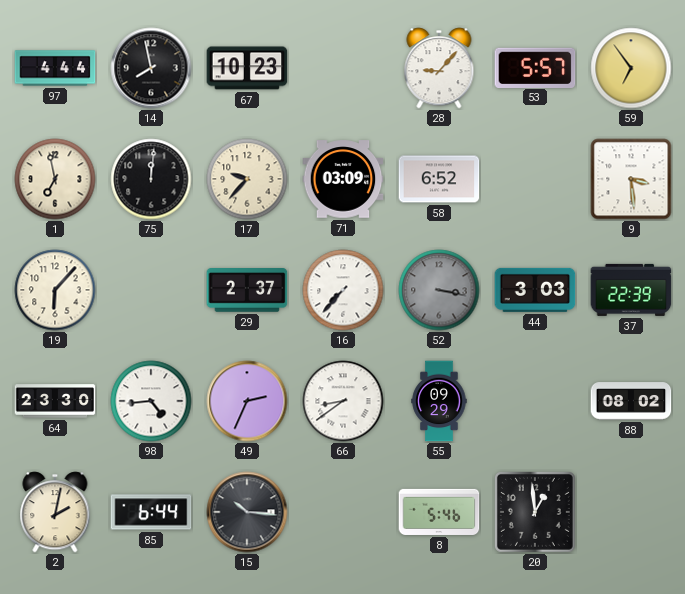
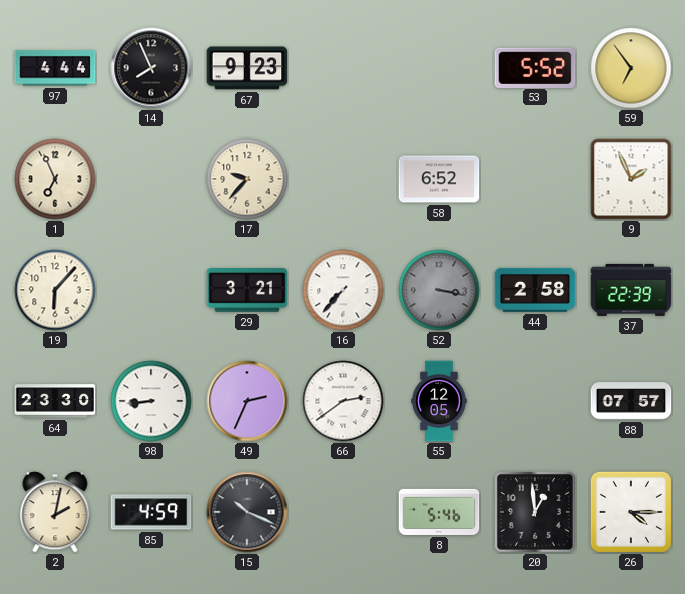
14: 7:58 -> 7:56
67: 10:23 -> 9:23
28: 9:07 -> none
53: 5:57 -> 5:52
1: 6:58 -> 6:56
75: 12:01 -> none
71: 03:09 -> none
9: 3:29 -> 1:56
29: 2:37 -> 3:21
44: 3:03 -> 2:58
98: 4:44 -> 8:44
66: 8:39 -> 2:39
55: 09:29 -> 12:05
88: 08:02 -> 07:57
85: 6:44 -> 4:59
15: 10:16 -> 10:19
26: none -> 4:15
